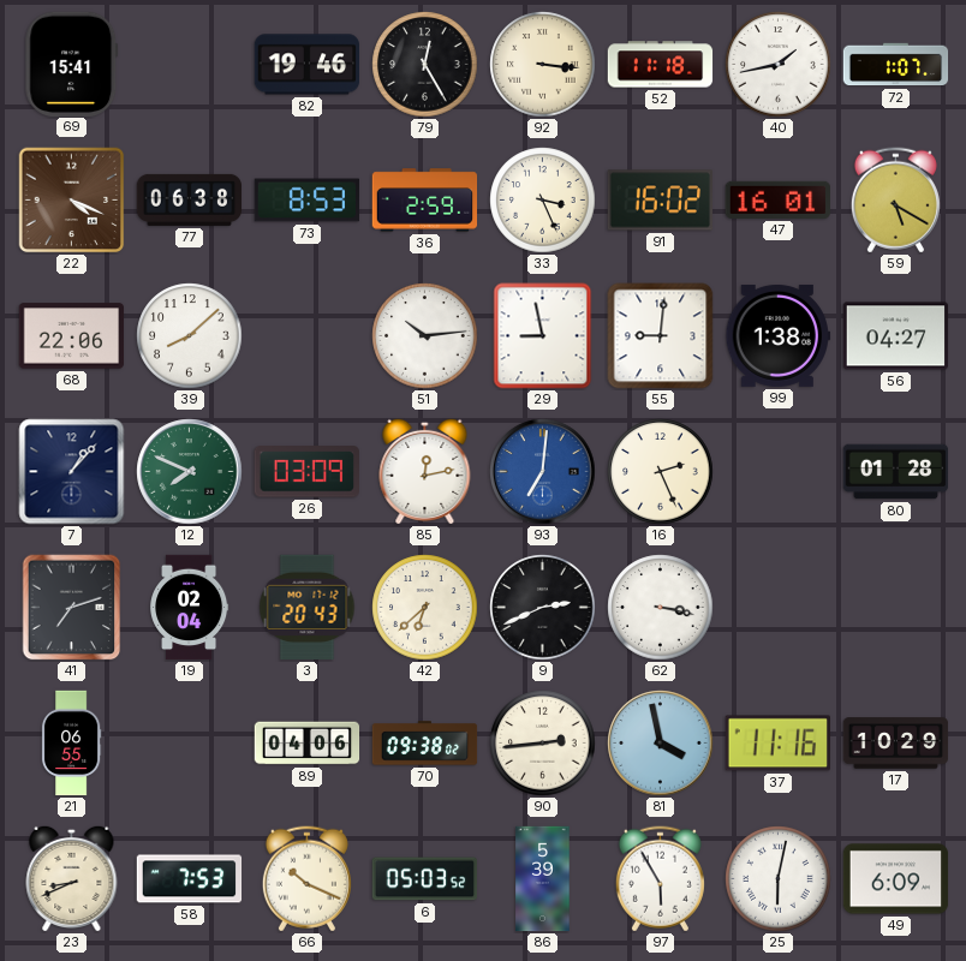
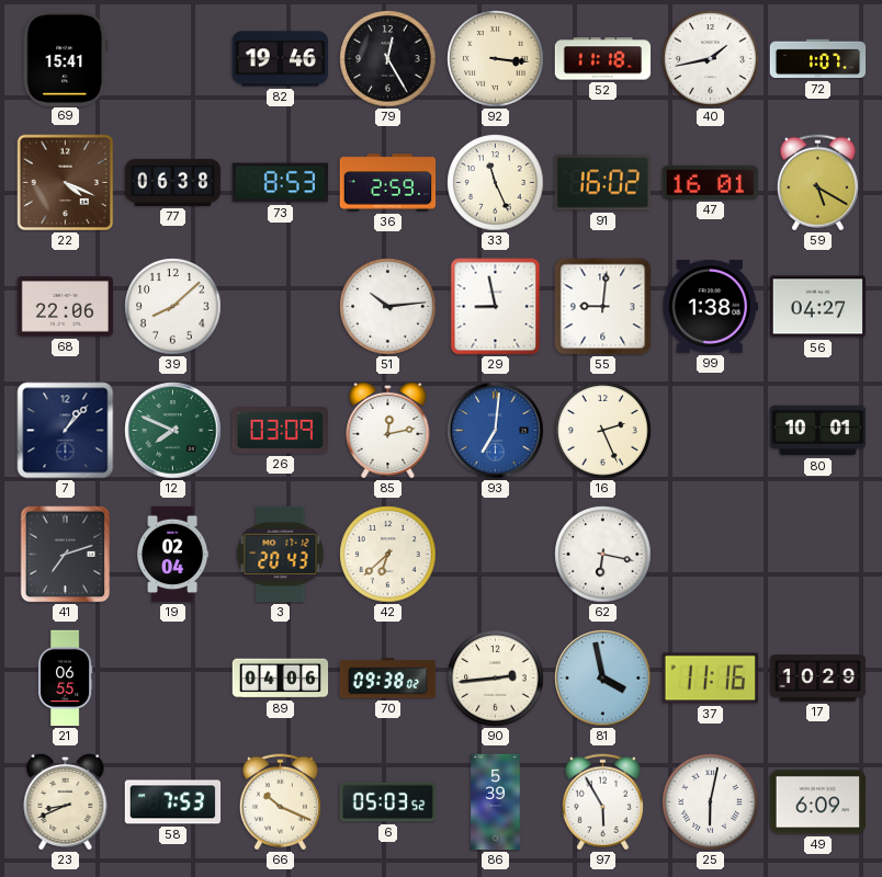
33: 3:26 -> 11:26
80: 01:28 -> 10:01
9: 2:41 -> none
62: 3:17 -> 6:17
